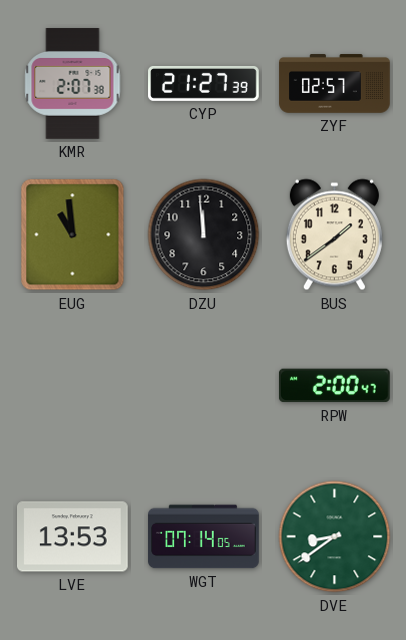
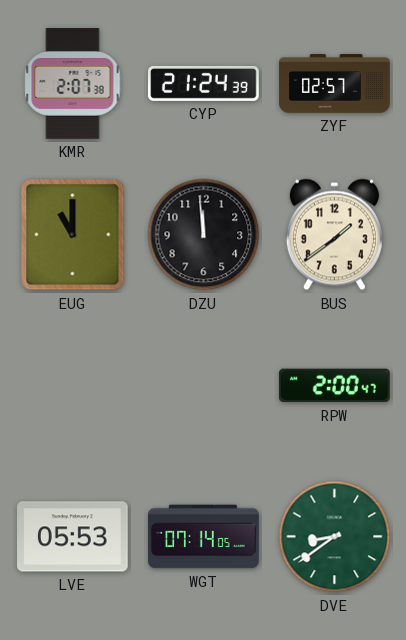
CYP: 21:27 -> 21:24
EUG: 10:59 -> 11:00
LVE: 13:53 -> 05:53
